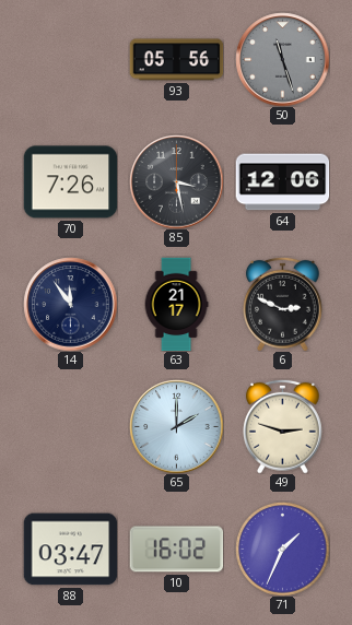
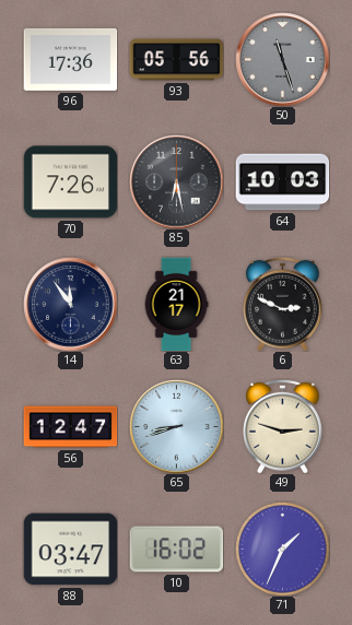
96: none -> 17:36
85: 3:28 -> 6:28
64: 12:06 -> 10:03
56: none -> 12:47
65: 2:00 -> 8:42
